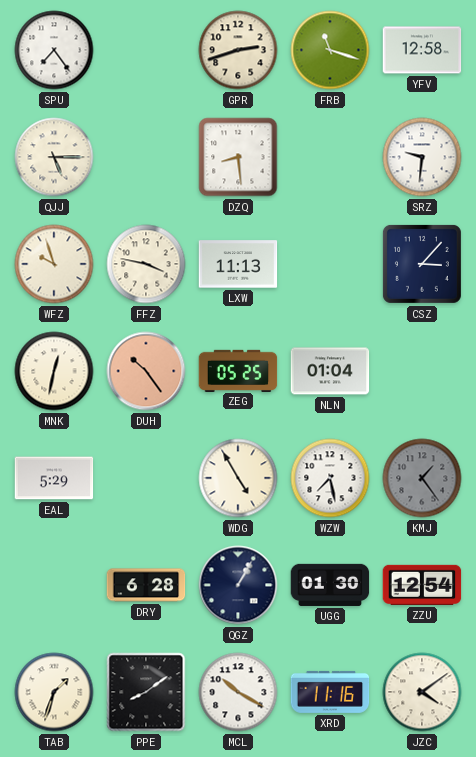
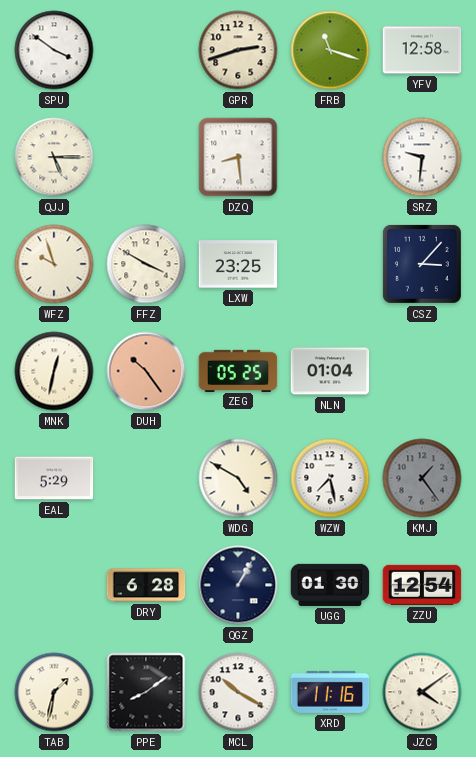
SPU: 7:24 -> 3:51
FFZ: 3:47 -> 3:50
LXW: 11:13 -> 23:25
WDG: 4:55 -> 4:50
TAB: 1:33 -> 1:32
